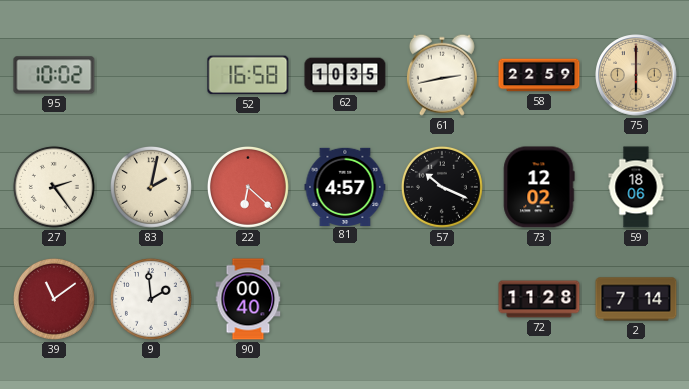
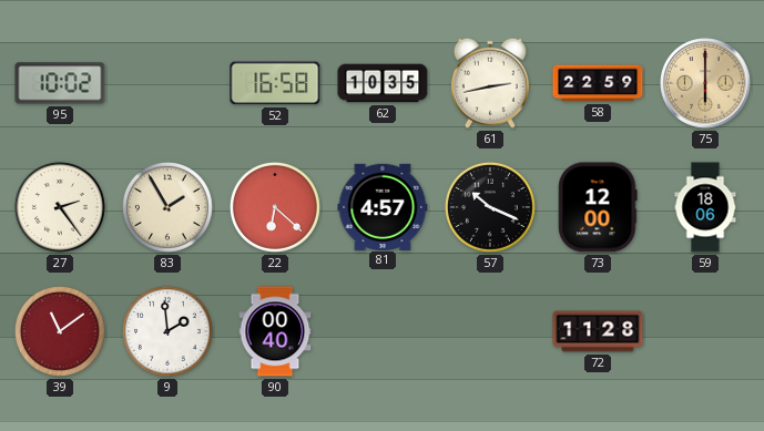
83: 2:02 -> 1:55
73: 12:02 -> 12:00
2: 7:14 -> none
